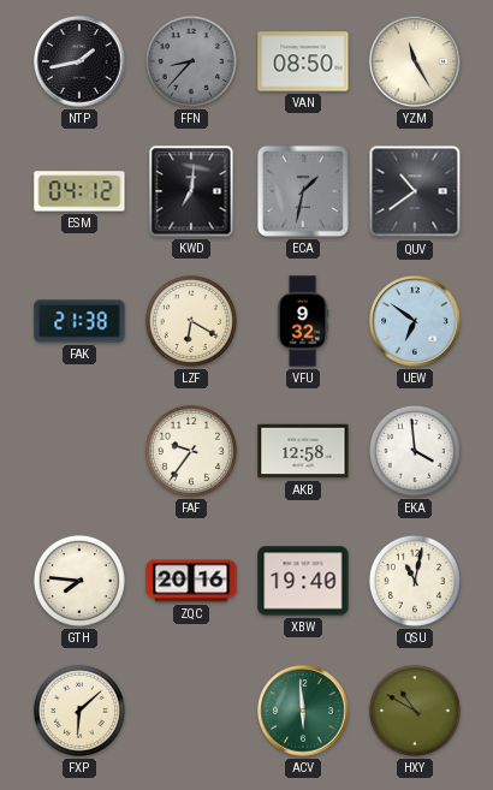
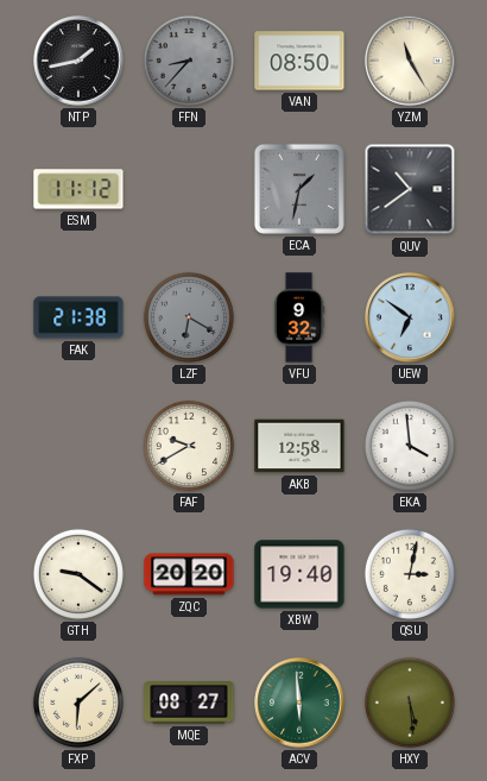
ESM: 04:12 -> 11:12
KWD: 7:01 -> none
LZF dial: cream -> grey
FAF: 9:36 -> 9:40
GTH: 7:46 -> 9:21
ZQC: 20:16 -> 20:20
QSU: 11:02 -> 3:02
MQE: none -> 08:27
HXY: 10:50 -> 5:29
